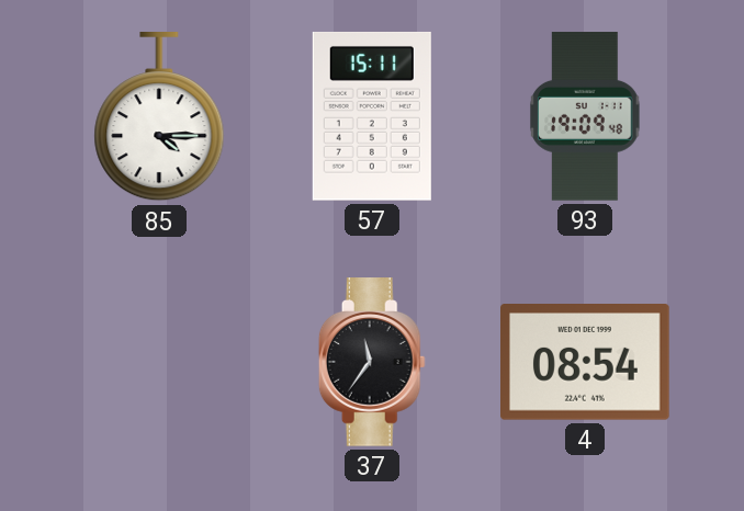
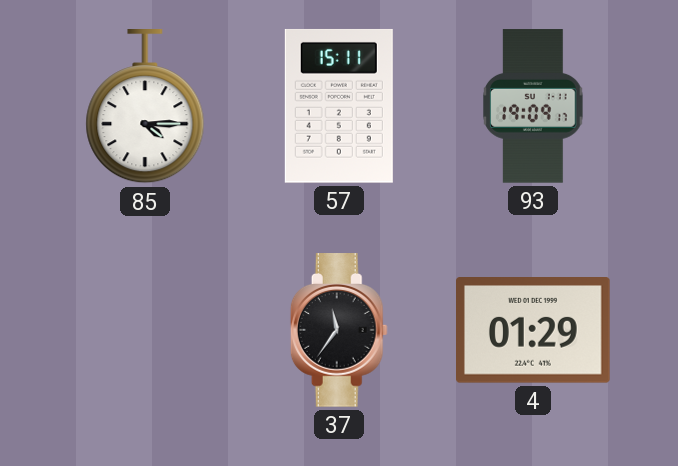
93: 19:09:48 -> 19:09:17
4: 08:54 -> 01:29
